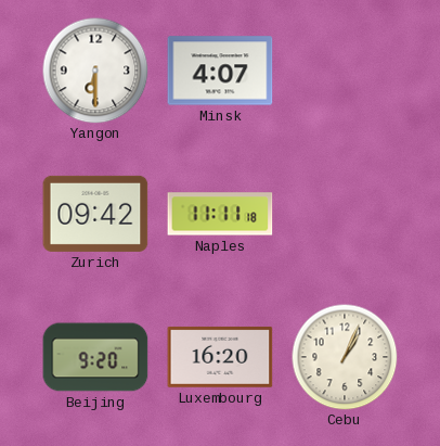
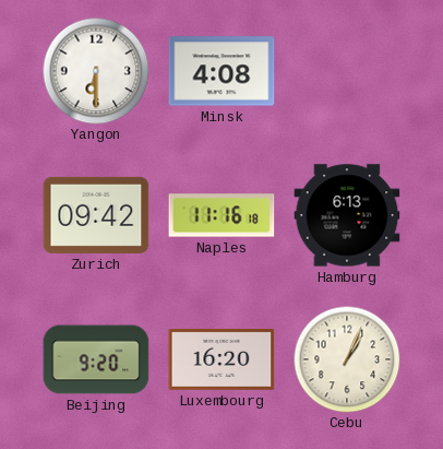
Minsk: 4:07 -> 4:08
Naples: 11:11 -> 11:16
Hamburg: none -> 6:13
